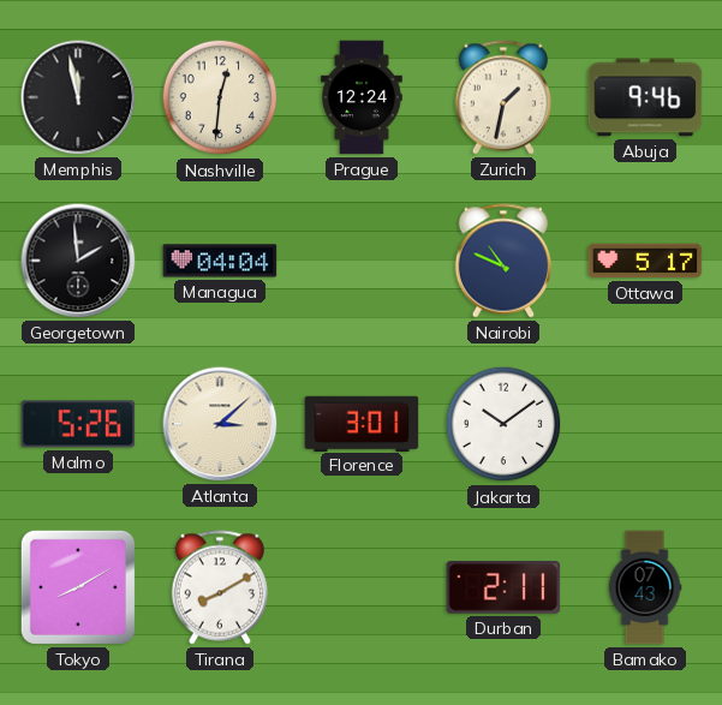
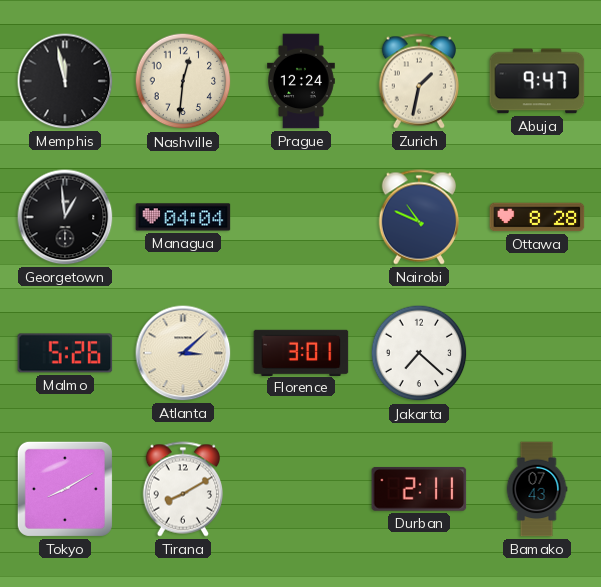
Abuja: 9:46 -> 9:47
Georgetown: 1:59 -> 12:59
Ottawa: 5:17 -> 8:28
Jakarta: 10:09 -> 7:22
